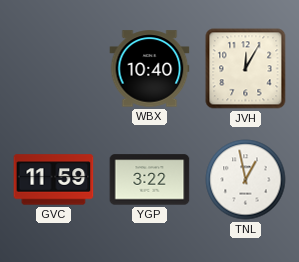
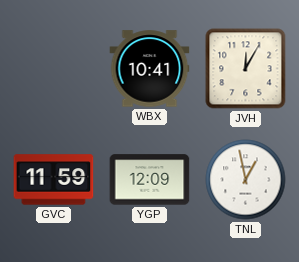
WBX: 10:40 -> 10:41
YGP: 3:22 -> 12:09
